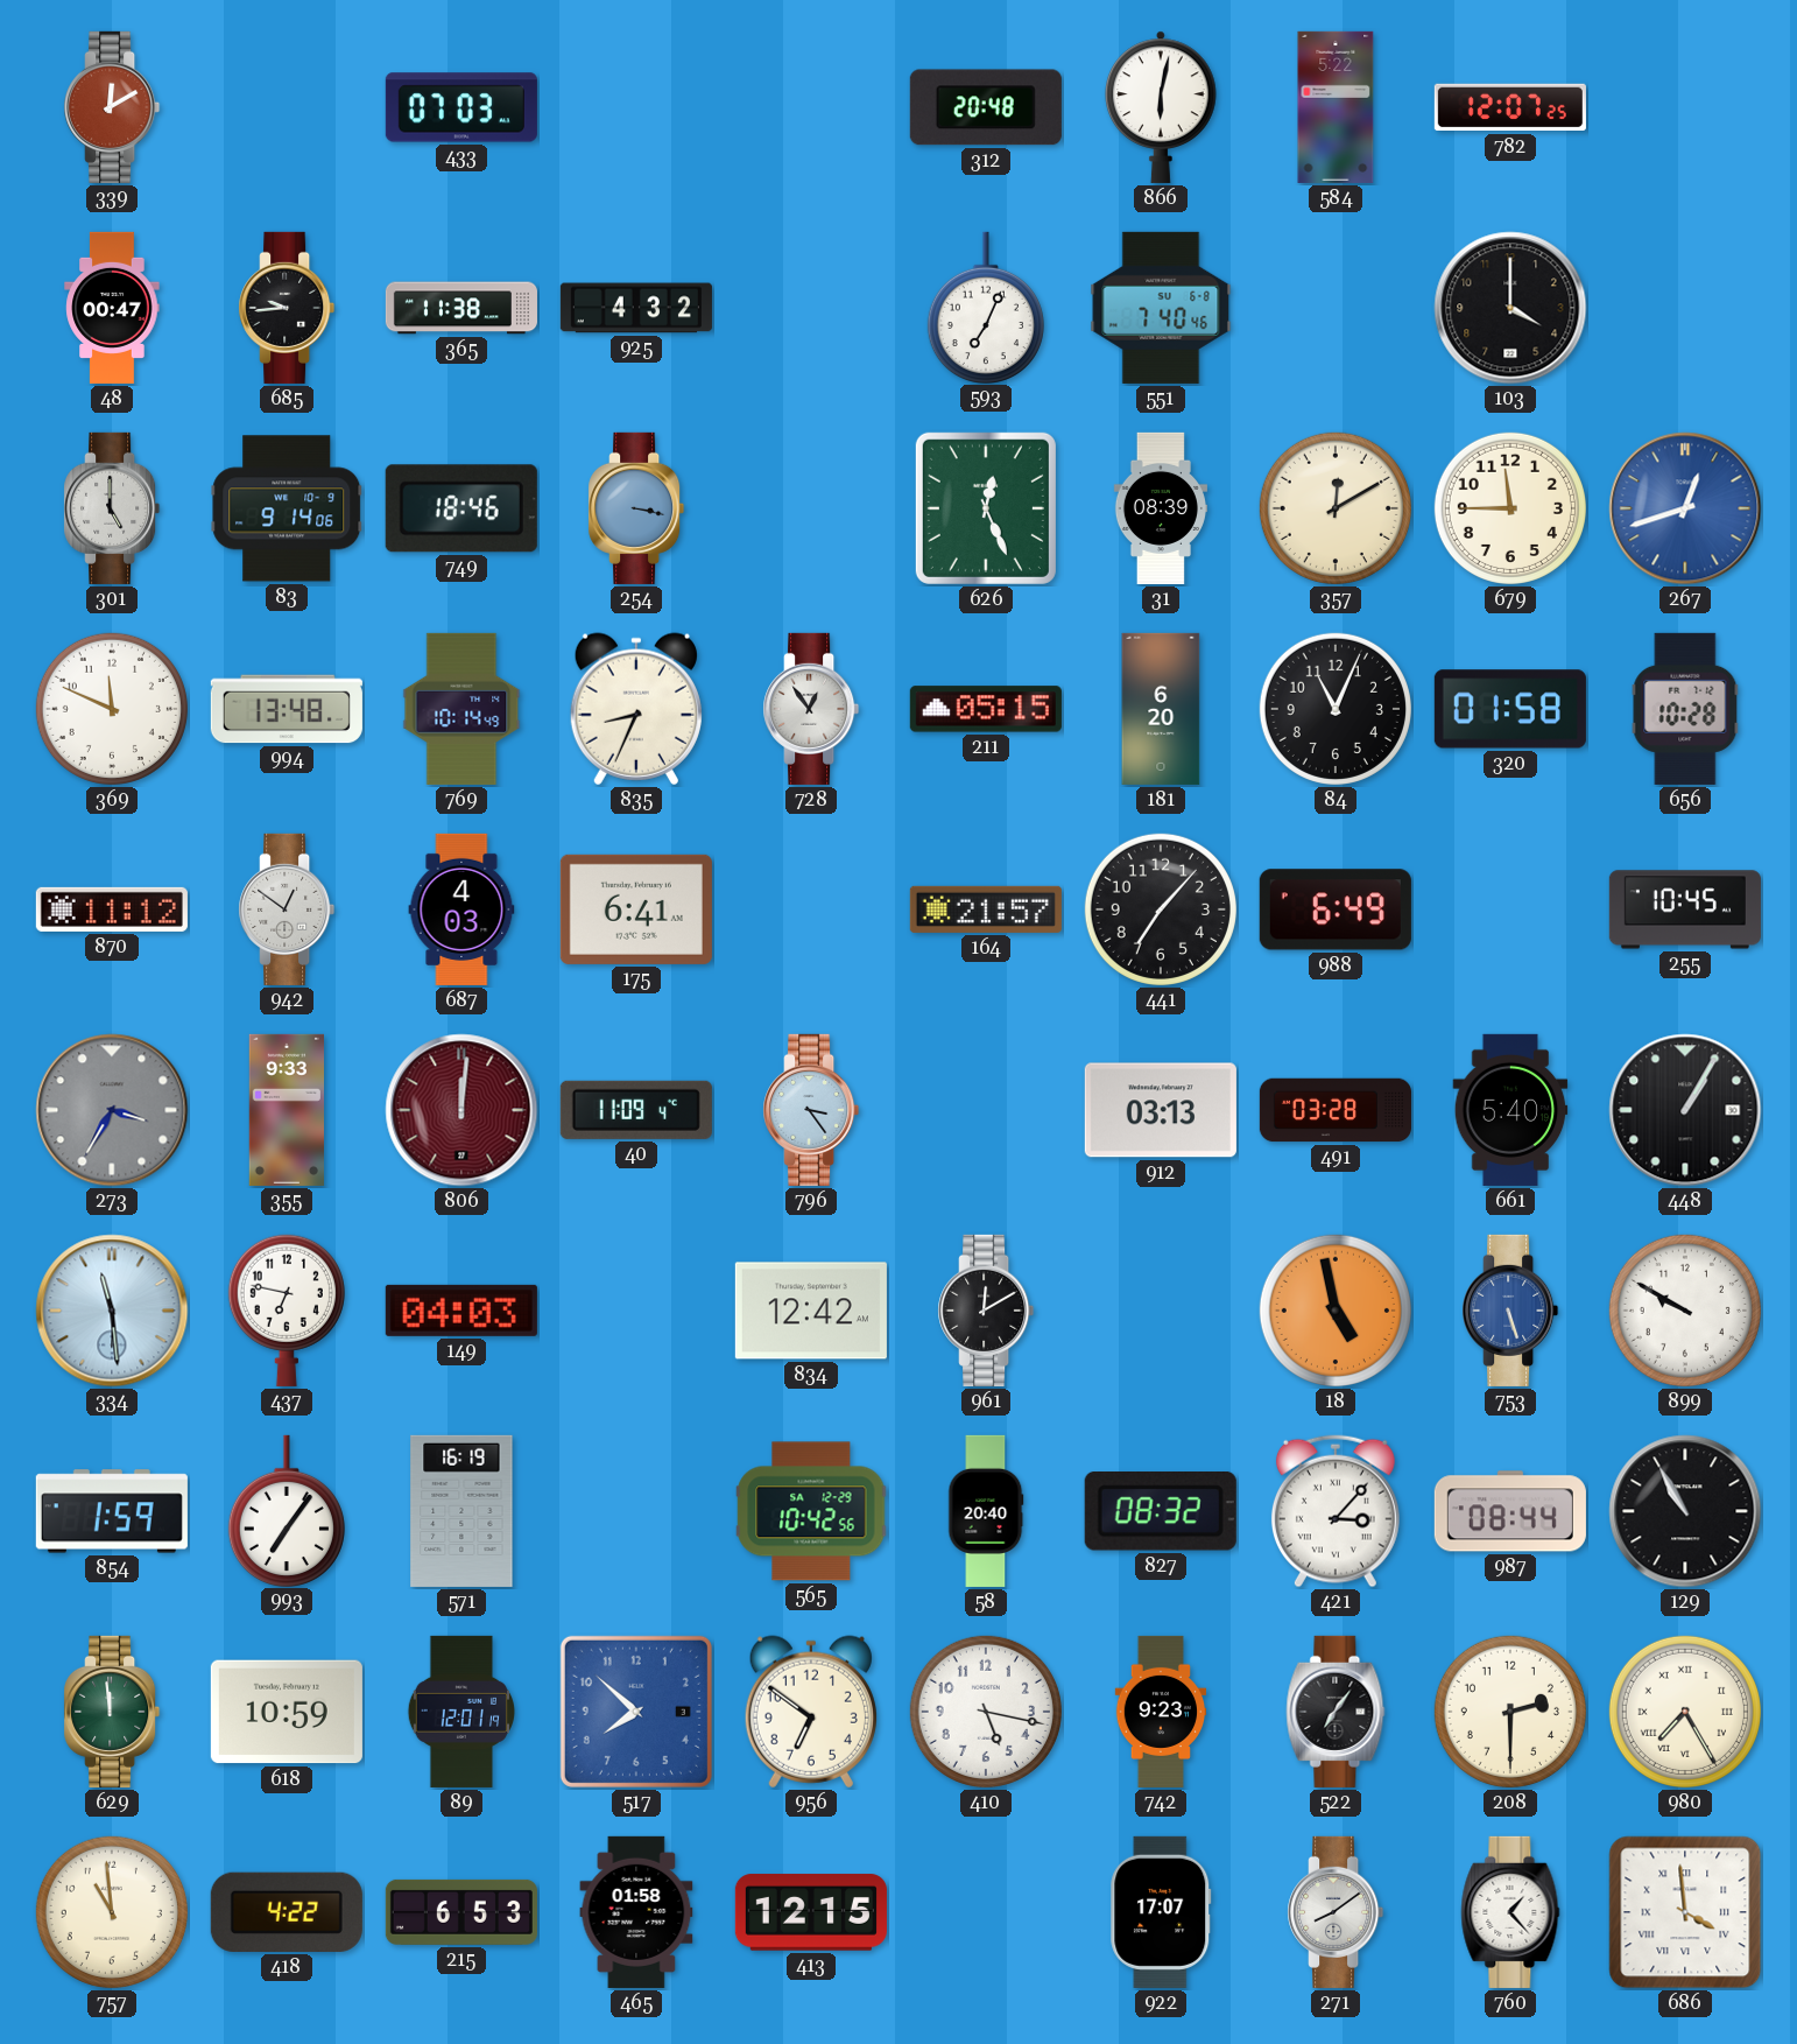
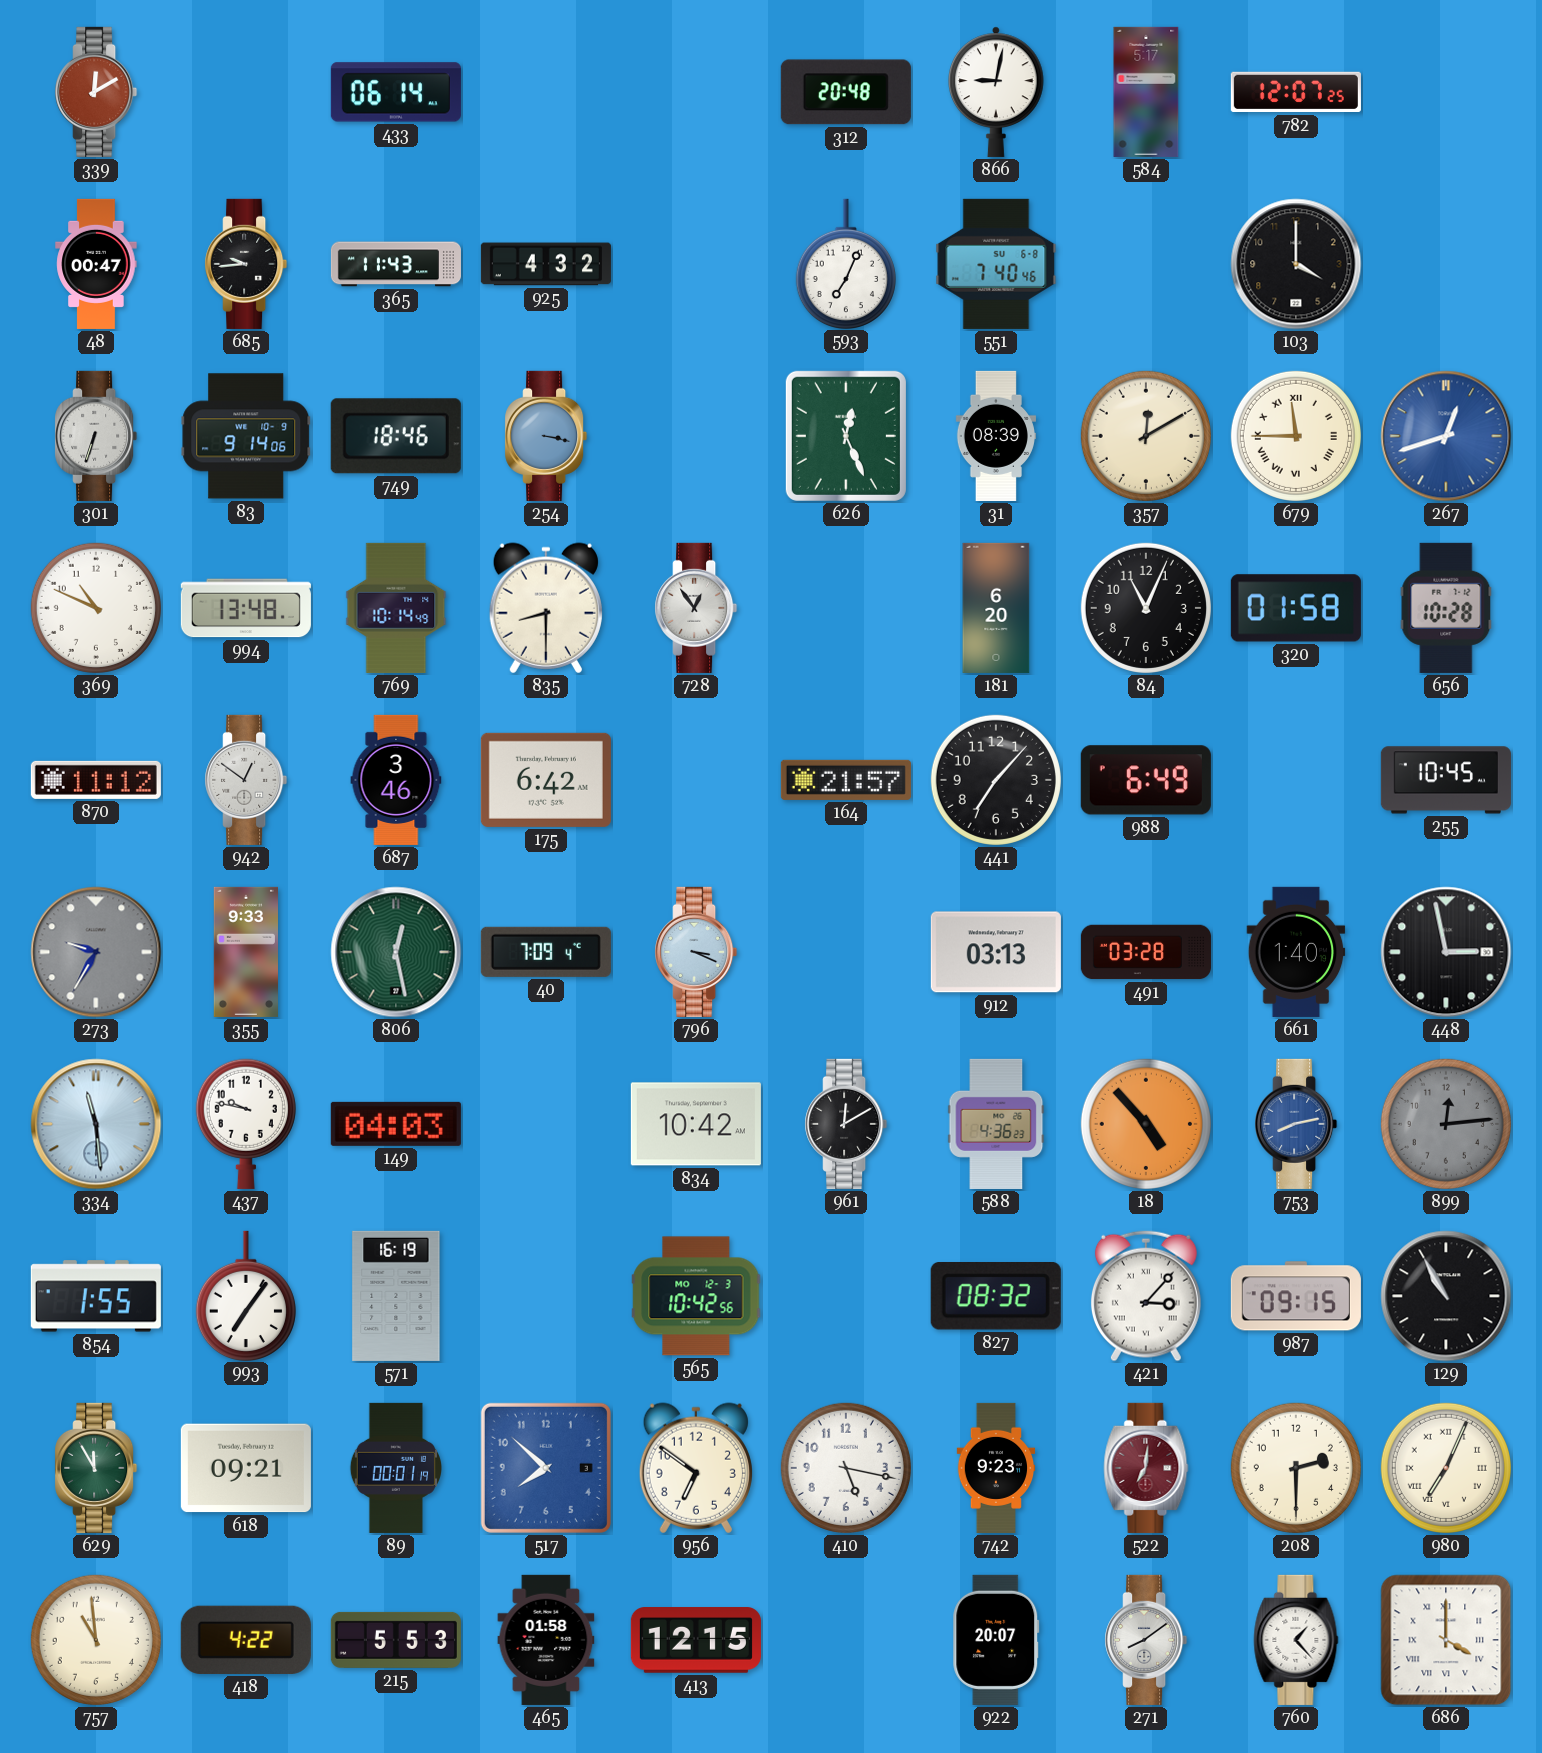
433: 07:03 -> 06:14
866: 6:02 -> 9:02
584: 5:22 -> 5:17
365: 11:38 -> 11:43
301: 5:00 -> 6:33
679 numerals: Arabic -> Roman
369: 11:49 -> 10:49
835: 8:34 -> 8:30
211: 05:15 -> none
687: 4:03 -> 3:46
175: 6:41 -> 6:42
273: 3:35 -> 9:35
806: 12:01 -> 12:28
806 dial: burgundy -> green
40: 11:09 -> 7:09
796: 3:24 -> 3:19
661: 5:40 -> 1:40
448: 1:05 -> 2:58
437: 6:47 -> 9:47
834: 12:42 -> 10:42
588: none -> 4:36
18: 4:58 -> 4:53
753: 5:27 -> 8:13
899: 9:50 -> 12:14
899 dial: white -> grey
854: 1:59 -> 1:55
565 date: SA 12-29 -> MO 12-3
58: 20:40 -> none
987: 08:44 -> 09:15
629: 11:59 -> 11:55
618: 10:59 -> 09:21
89: 12:01 -> 00:01
522: 7:06 -> 7:01
522 dial: black -> burgundy
980: 7:25 -> 7:04
215: 6:53 -> 5:53
922: 17:07 -> 20:07
686: 3:59 -> 4:00
